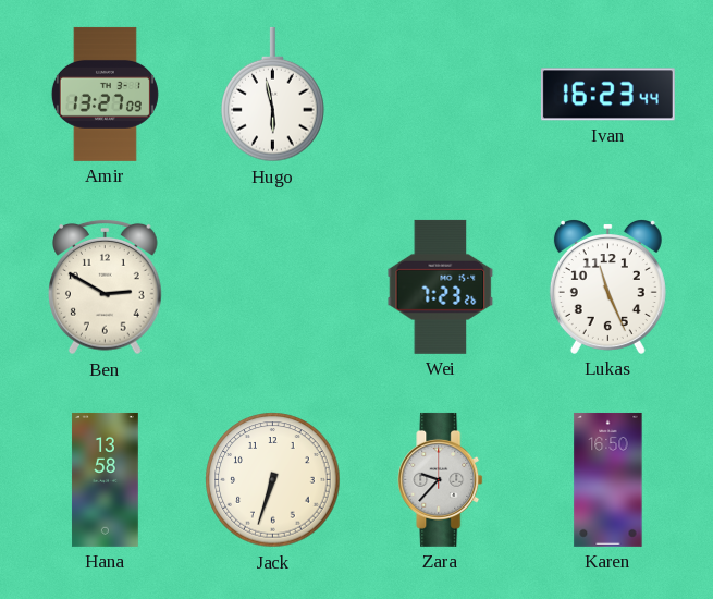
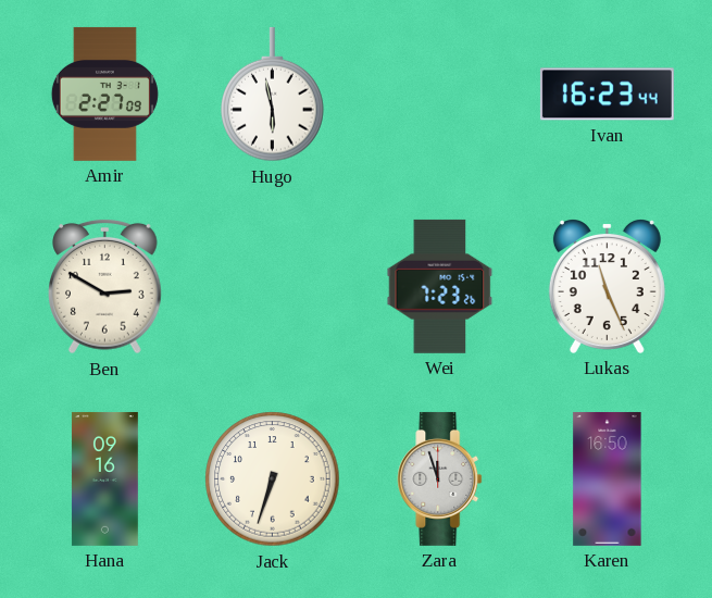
Amir: 13:27 -> 2:27
Hana: 13:58 -> 09:16
Zara: 9:37 -> 11:57
